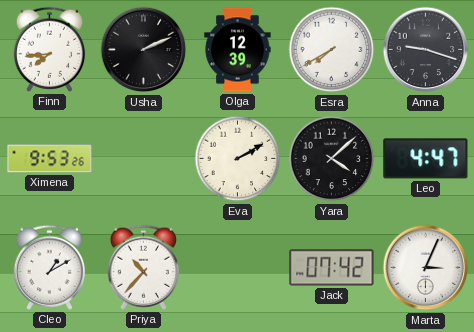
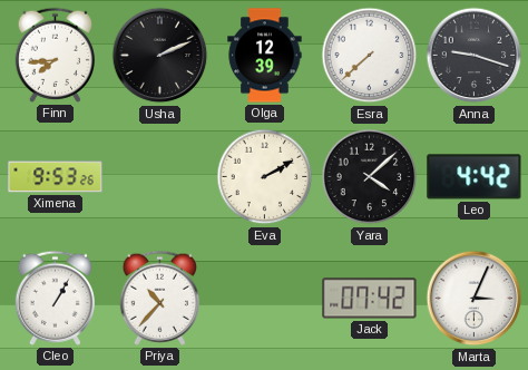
Esra: 7:40 -> 7:38
Leo: 4:47 -> 4:42
Cleo: 1:10 -> 1:05
